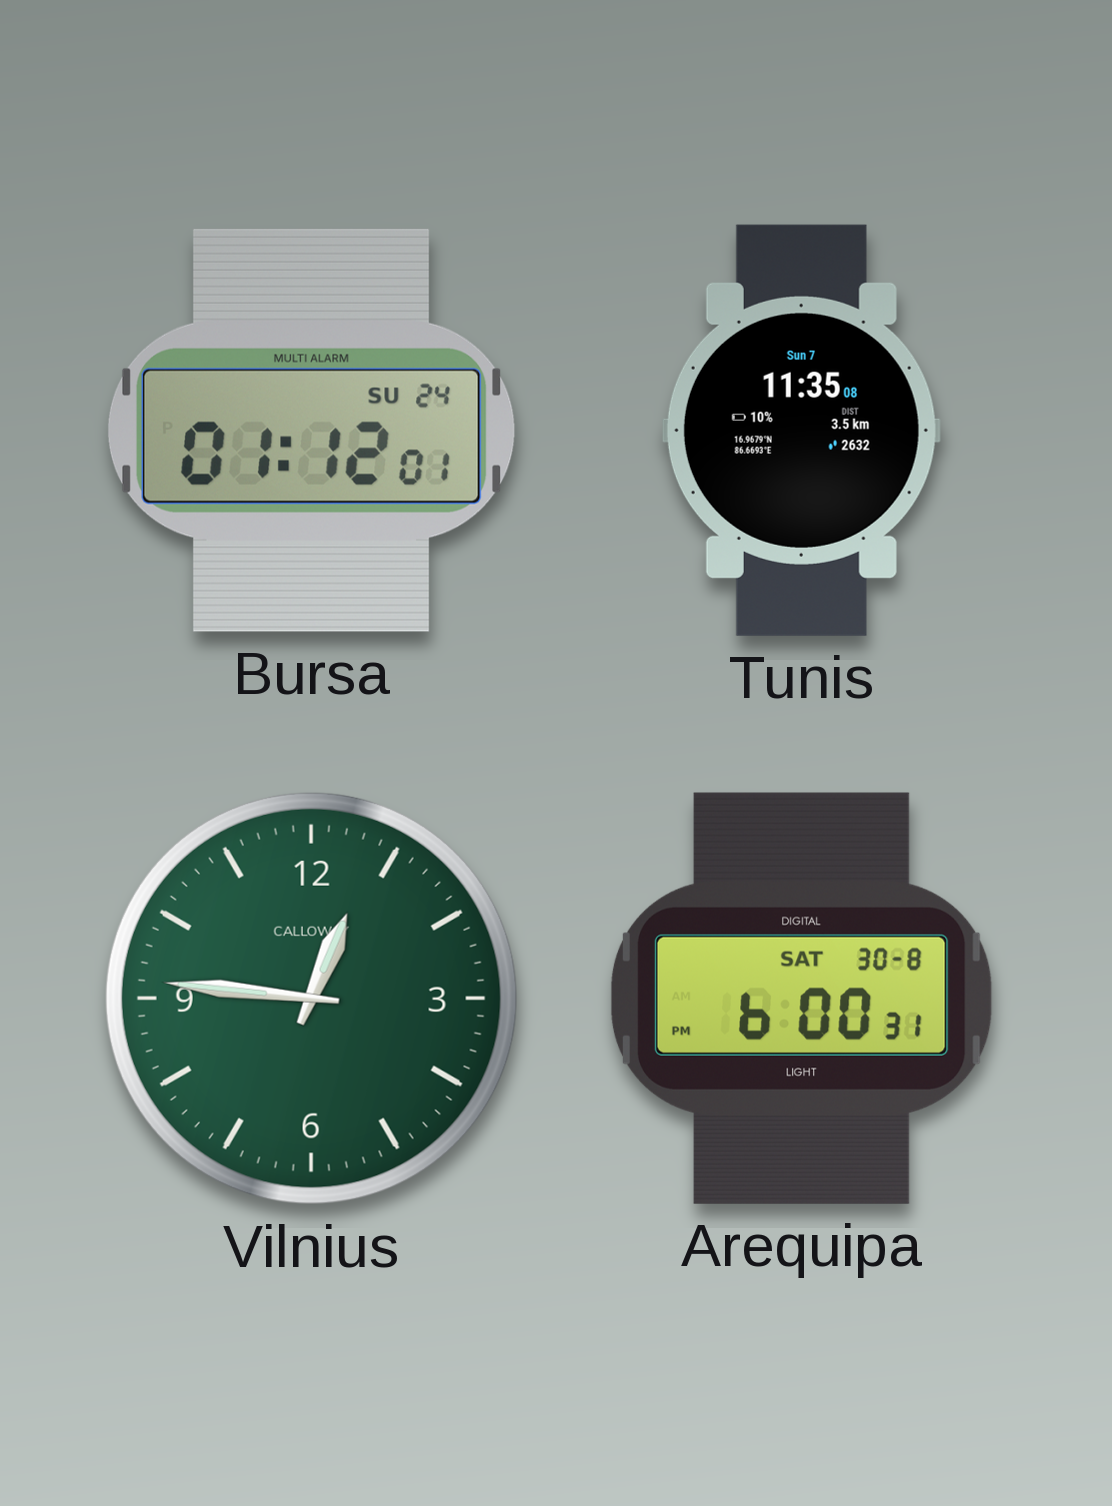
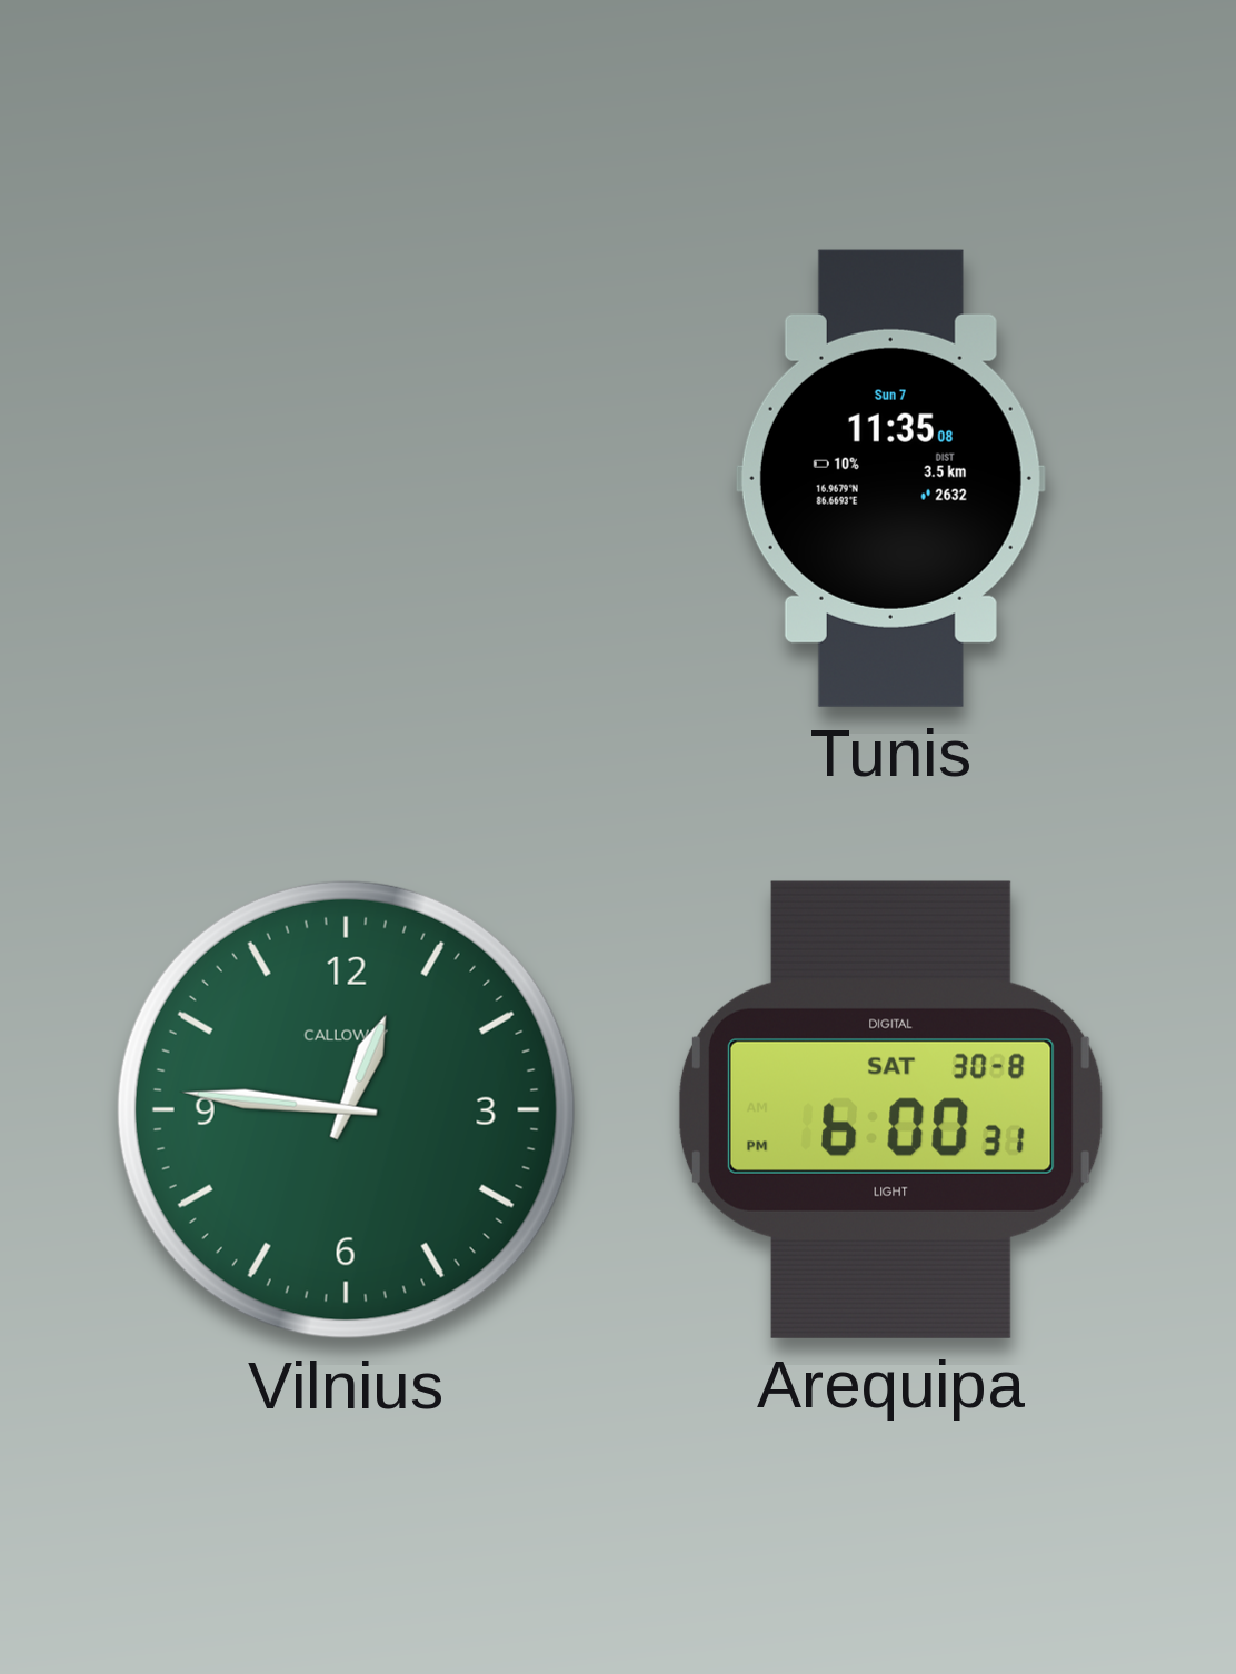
Bursa: 01:12 -> none
